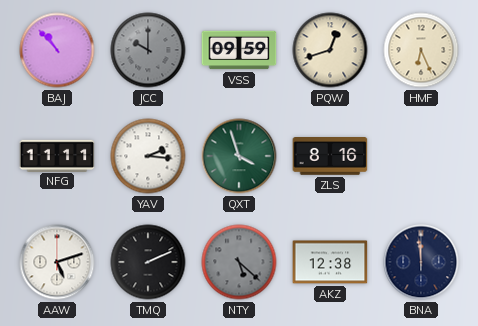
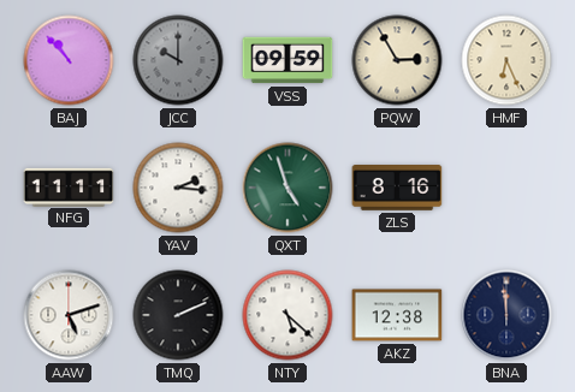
PQW: 12:42 -> 2:55
QXT: 3:57 -> 4:57
NTY dial: grey -> white
